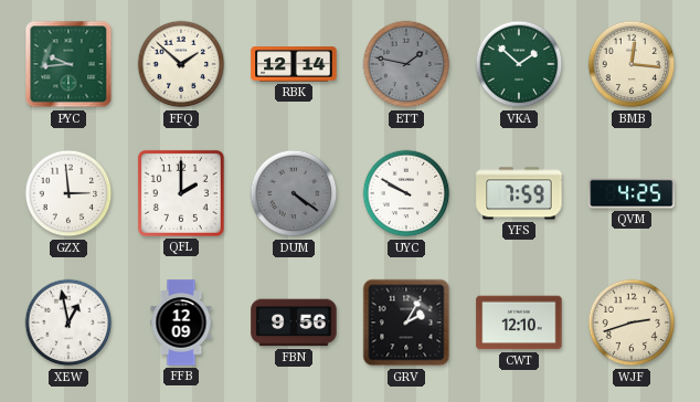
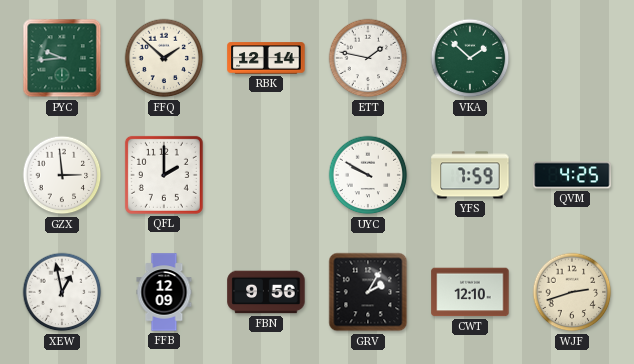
ETT dial: grey -> white
BMB: 12:16 -> none
DUM: 4:21 -> none
